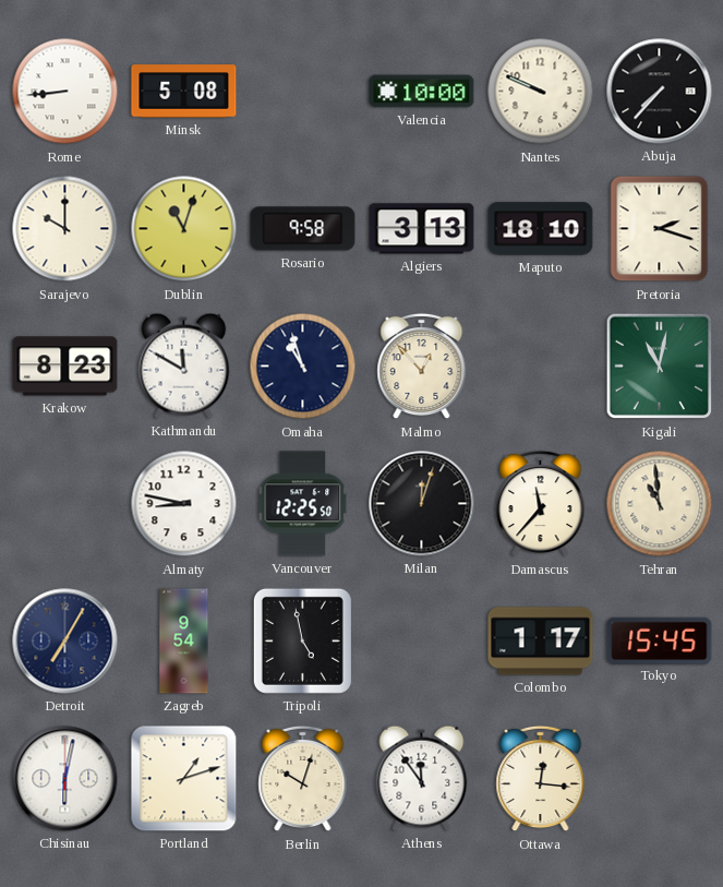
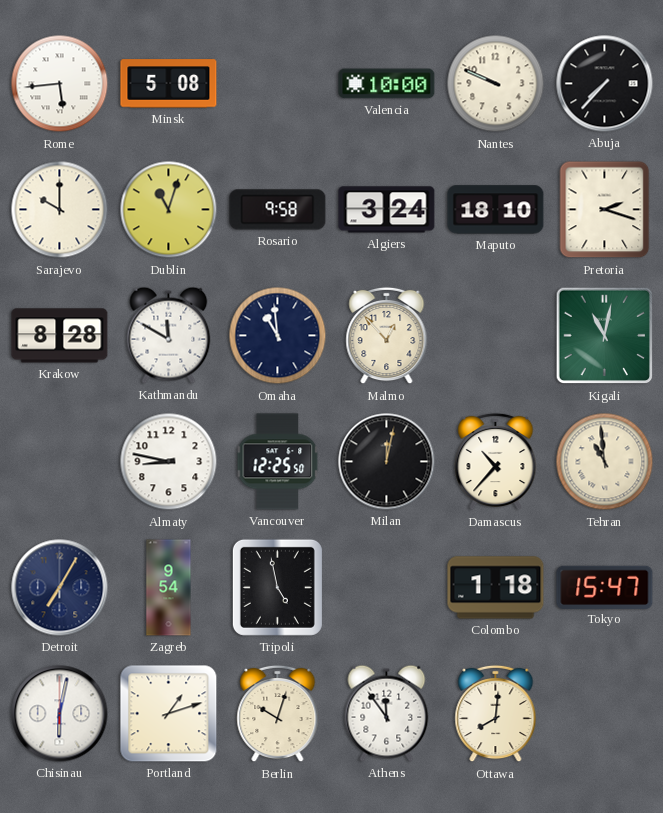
Rome: 8:44 -> 5:44
Algiers: 3:13 -> 3:24
Krakow: 8:23 -> 8:28
Omaha: 10:57 -> 10:59
Milan: 12:03 -> 12:02
Damascus: 11:37 -> 10:37
Colombo: 1:17 -> 1:18
Tokyo: 15:45 -> 15:47
Ottawa: 12:16 -> 8:01
